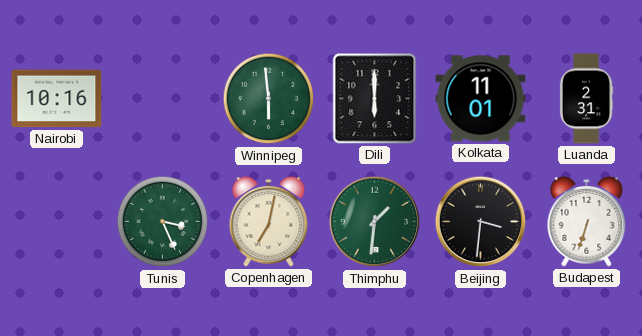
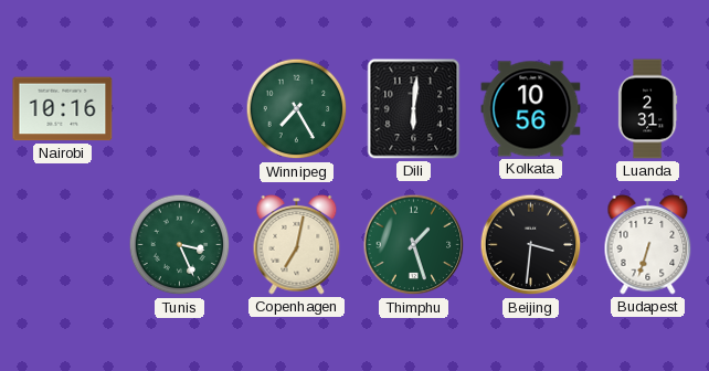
Winnipeg: 5:59 -> 7:25
Dili: 6:00 -> 6:01
Kolkata: 11:01 -> 10:56
Thimphu: 1:31 -> 1:27
